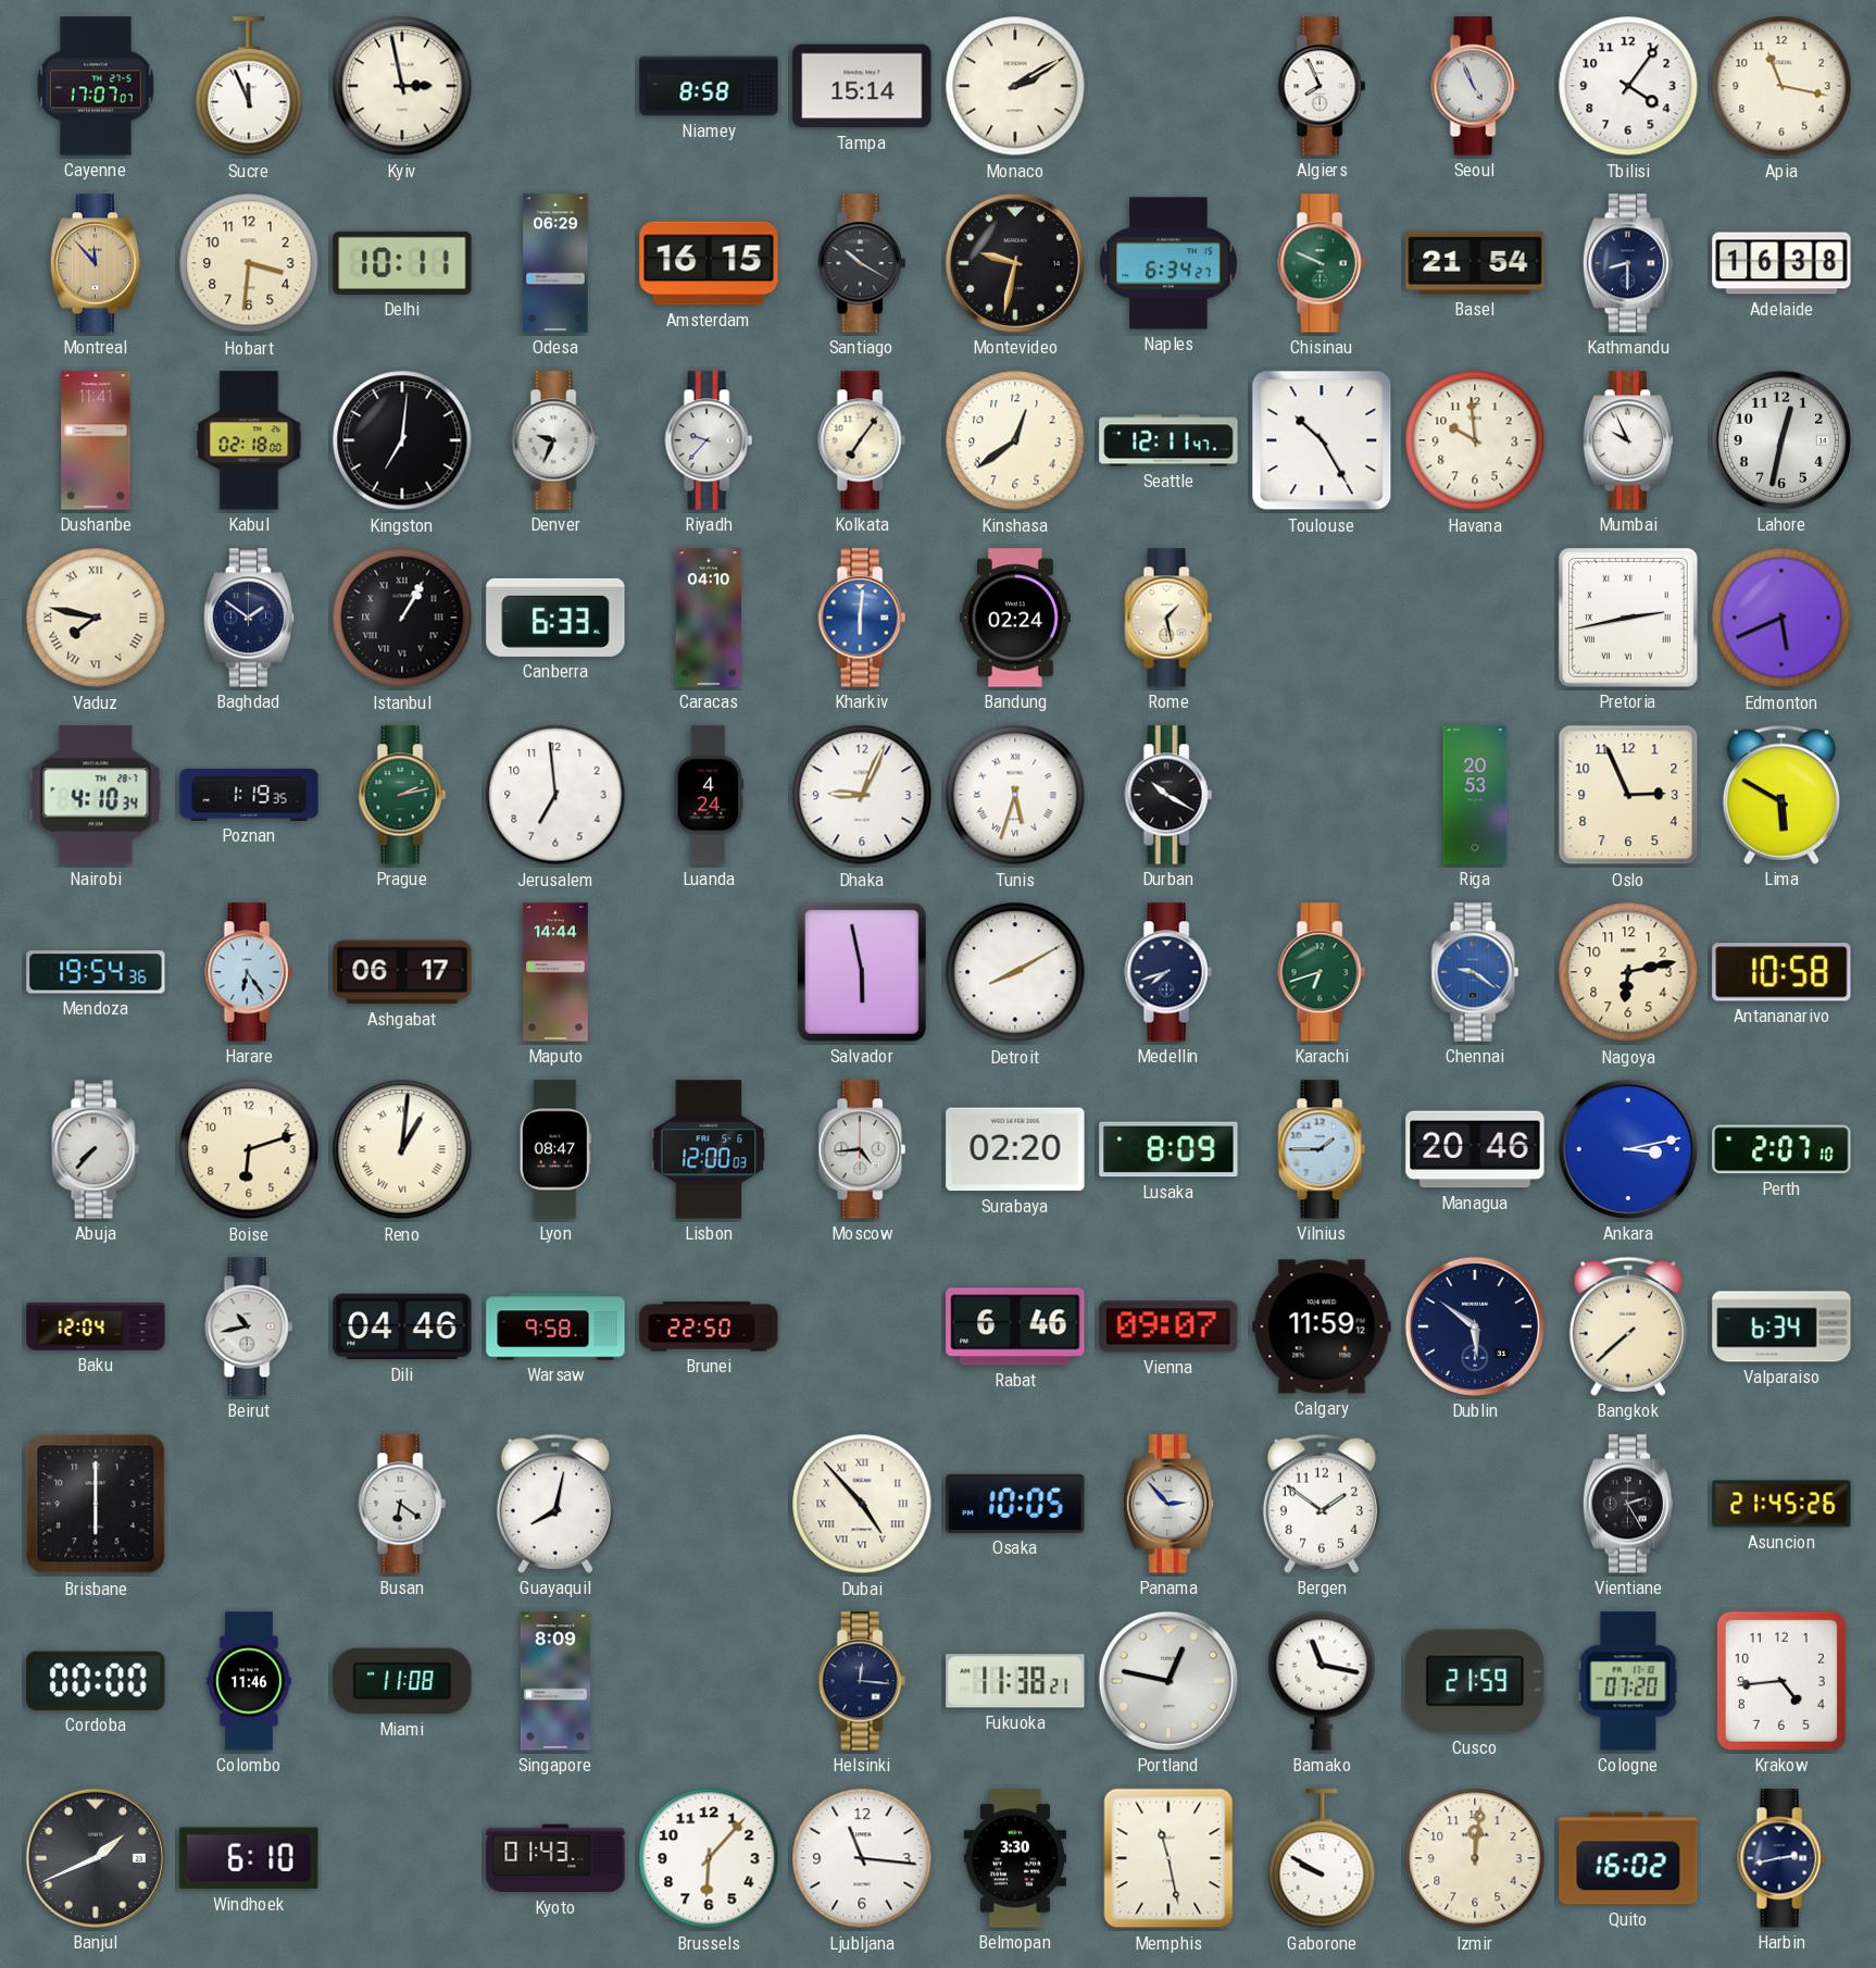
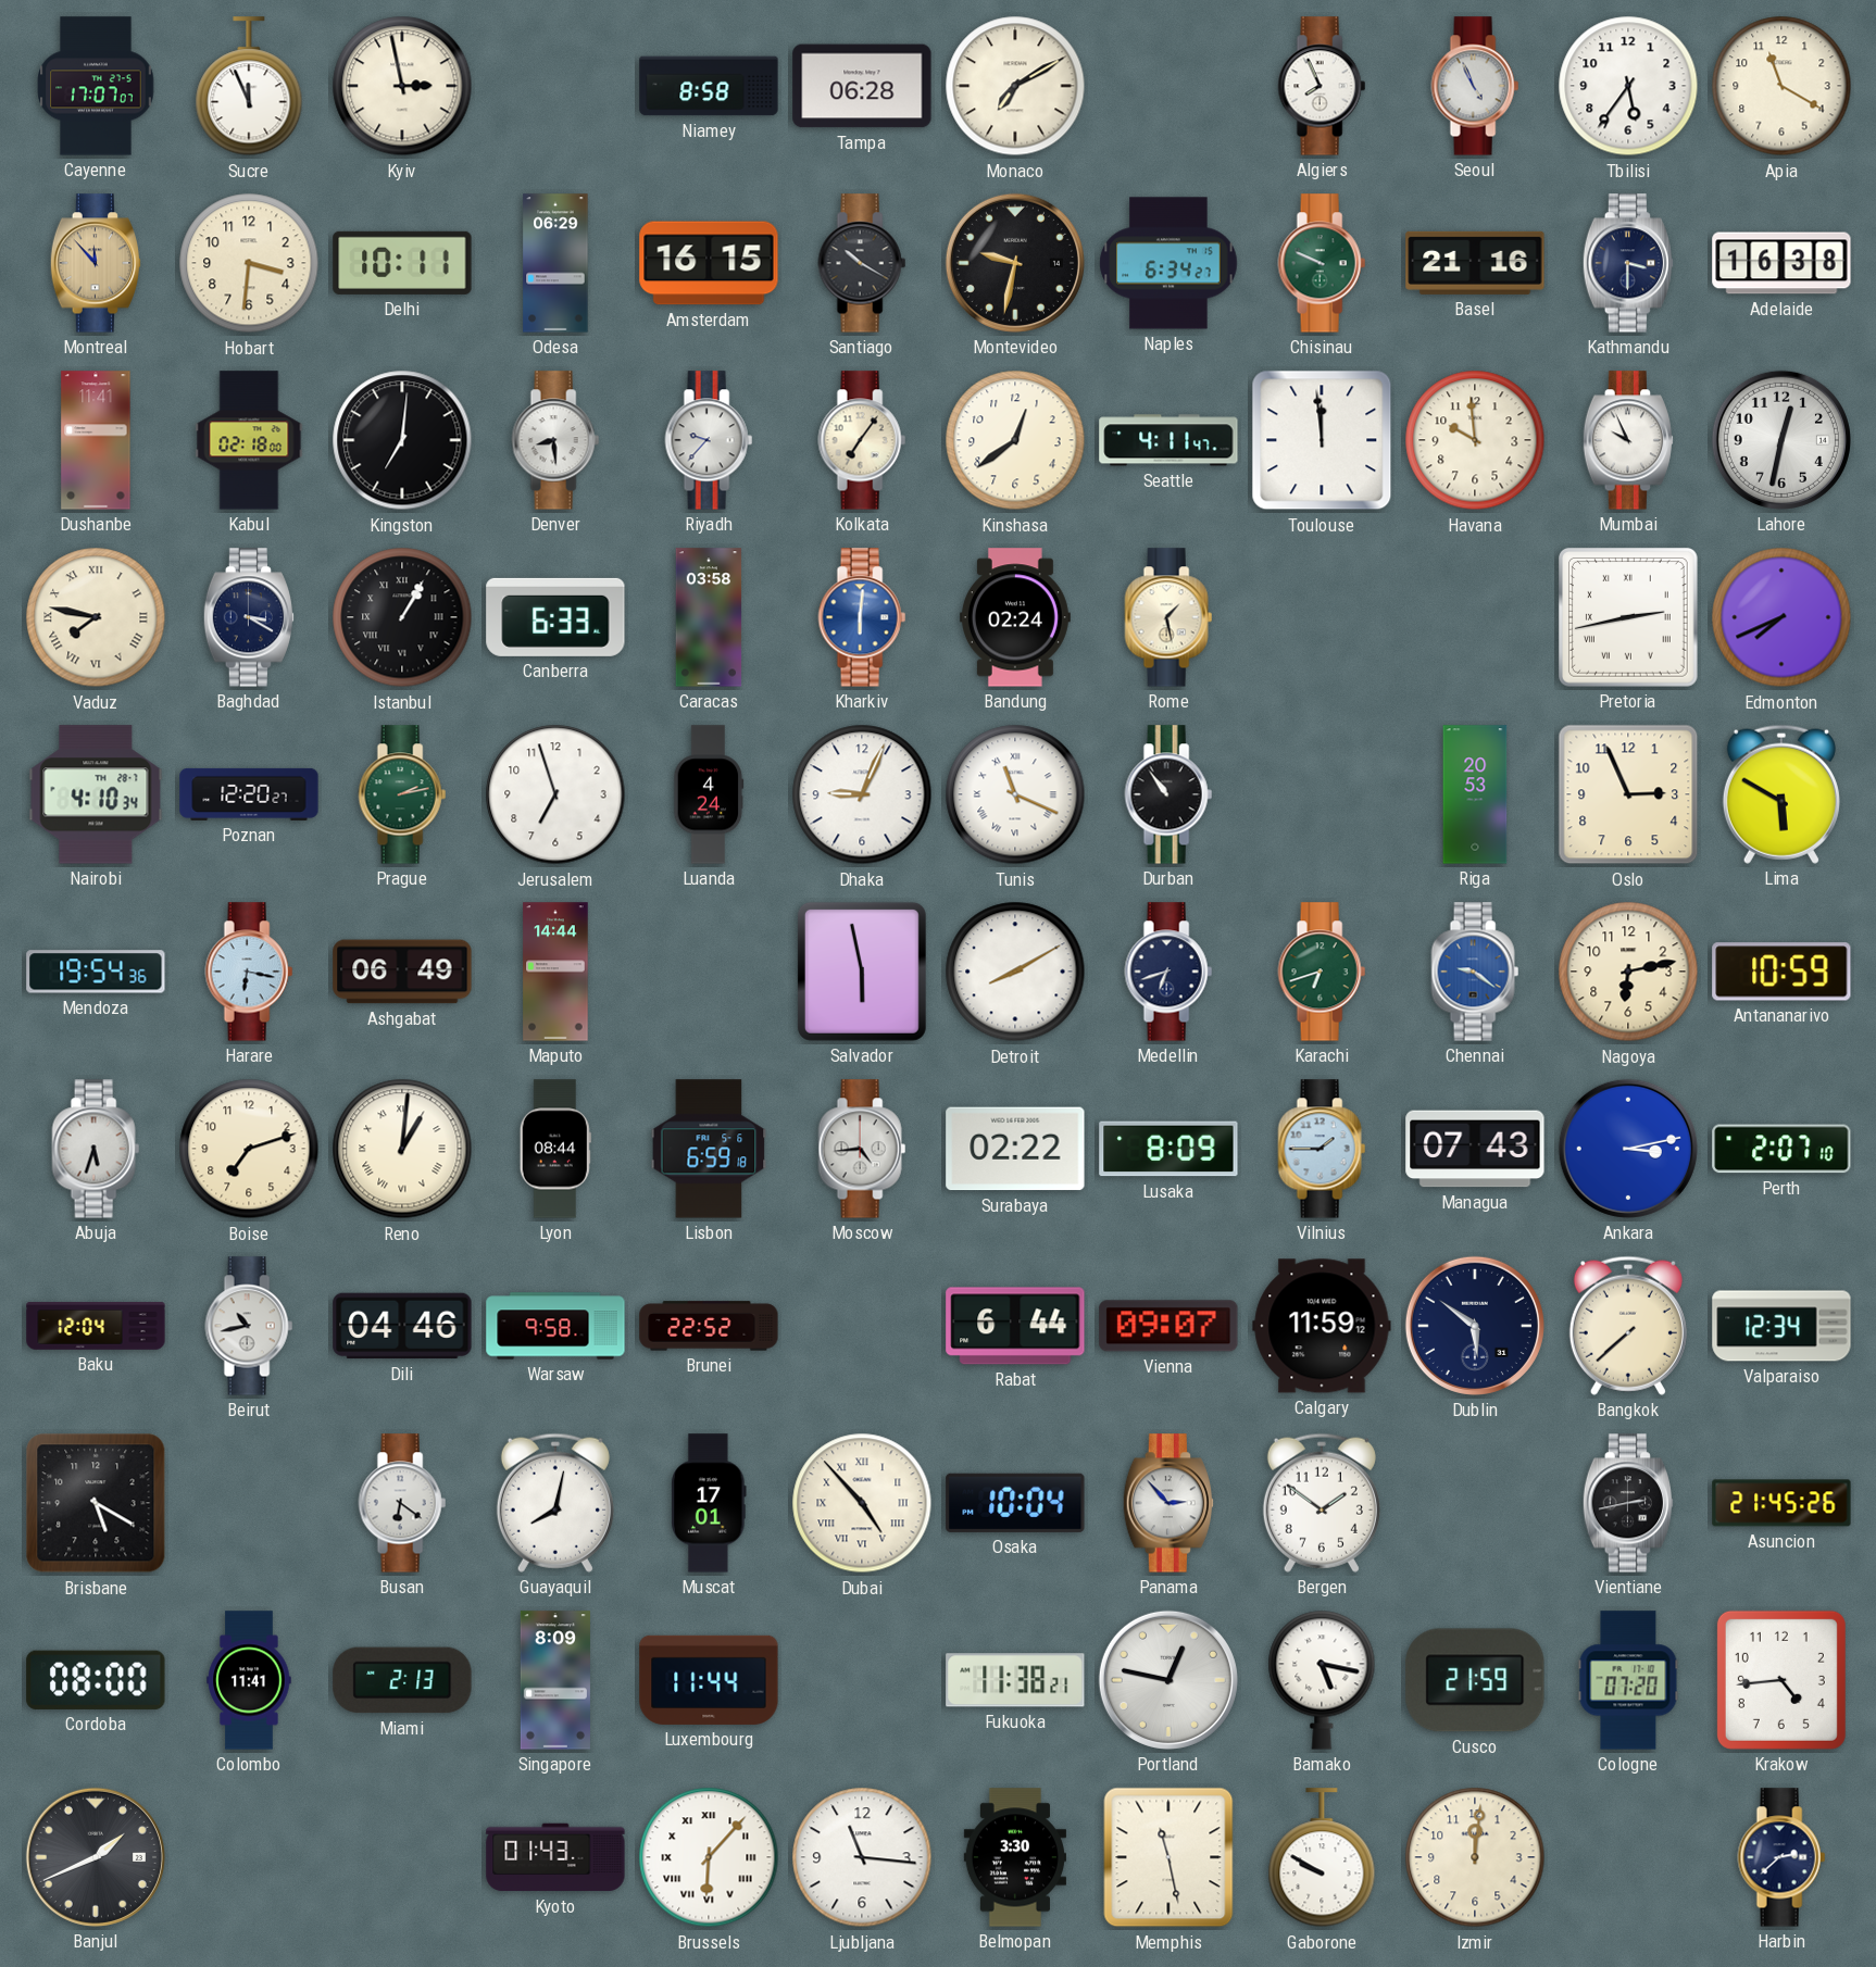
Tampa: 15:14 -> 06:28
Monaco: 2:10 -> 7:10
Tbilisi: 4:06 -> 5:36
Apia: 11:17 -> 11:20
Basel: 21:54 -> 21:16
Kathmandu: 8:30 -> 3:30
Denver: 9:34 -> 8:29
Seattle: 12:11 -> 4:11
Toulouse: 10:25 -> 11:59
Baghdad: 1:51 -> 3:20
Caracas: 04:10 -> 03:58
Edmonton: 5:41 -> 7:41
Poznan: 1:19 -> 12:20
Jerusalem: 6:59 -> 6:57
Tunis: 5:33 -> 11:19
Durban: 10:20 -> 10:54
Harare: 6:24 -> 6:17
Ashgabat: 06:17 -> 06:49
Medellin: 7:42 -> 6:42
Antananarivo: 10:58 -> 10:59
Abuja: 7:37 -> 5:33
Boise: 6:12 -> 7:12
Lyon: 08:47 -> 08:44
Lisbon: 12:00 -> 6:59
Surabaya: 02:20 -> 02:22
Managua: 20:46 -> 07:43
Brunei: 22:50 -> 22:52
Rabat: 6:46 -> 6:44
Valparaiso: 6:34 -> 12:34
Brisbane: 6:00 -> 5:20
Muscat: none -> 17:01
Osaka: 10:05 -> 10:04
Vientiane: 2:25 -> 2:43
Cordoba: 00:00 -> 08:00
Colombo: 11:46 -> 11:41
Miami: 11:08 -> 2:13
Luxembourg: none -> 11:44
Helsinki: 12:16 -> none
Bamako: 11:17 -> 5:17
Windhoek: 6:10 -> none
Brussels numerals: Arabic -> Roman
Quito: 16:02 -> none
Harbin: 2:43 -> 2:38
